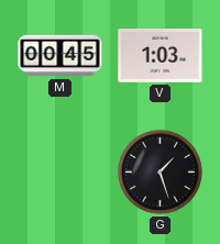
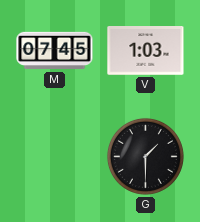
M: 00:45 -> 07:45
G: 1:27 -> 1:30
